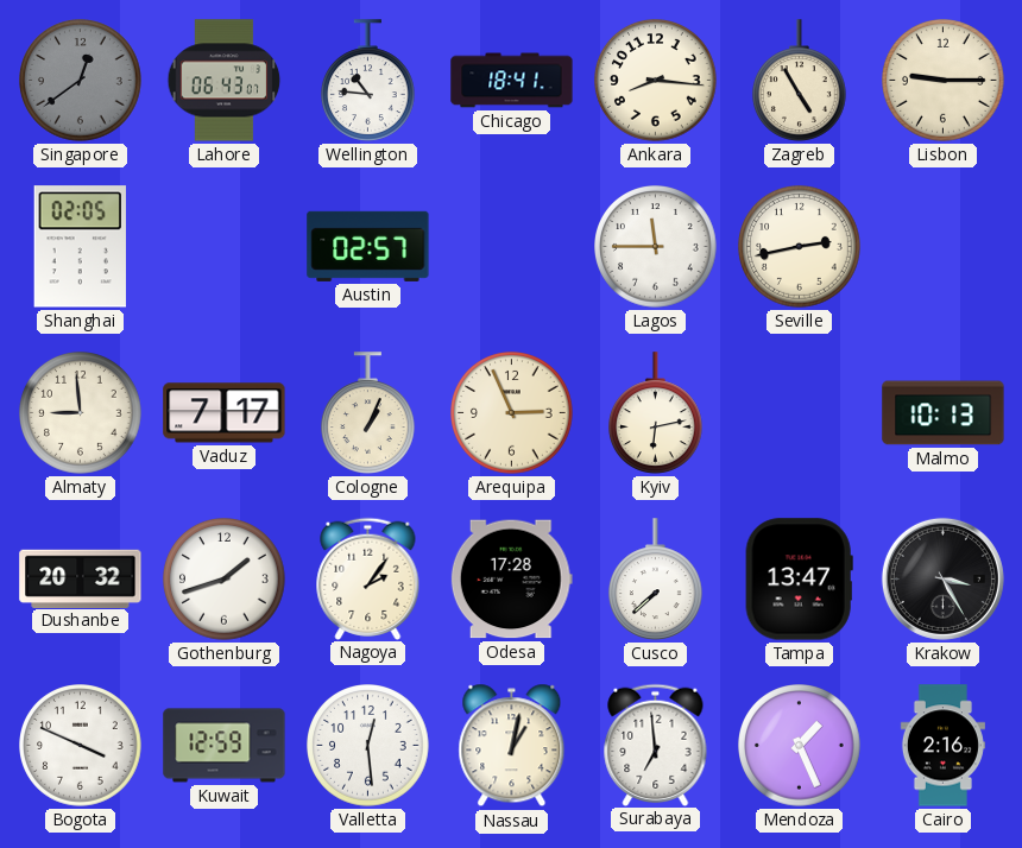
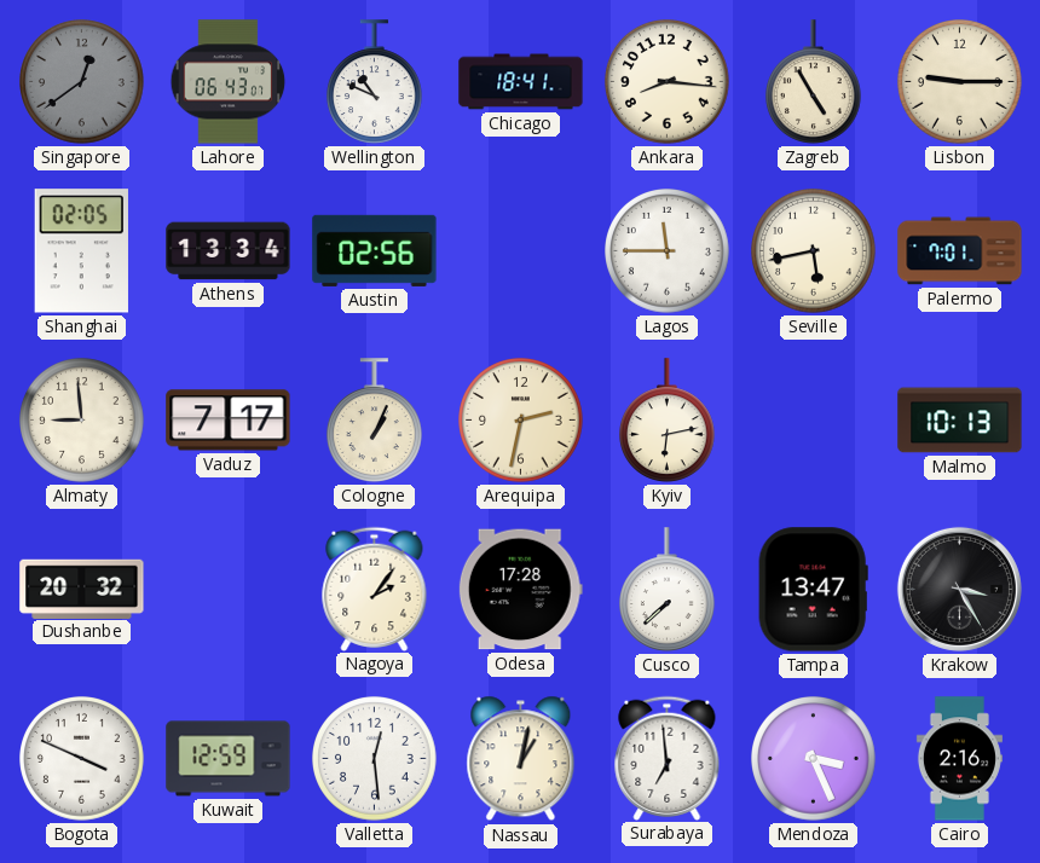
Wellington: 10:46 -> 10:49
Athens: none -> 13:34
Austin: 02:57 -> 02:56
Seville: 2:43 -> 5:43
Palermo: none -> 7:01
Arequipa: 2:56 -> 2:32
Gothenburg: 1:42 -> none
Mendoza: 1:26 -> 3:26
